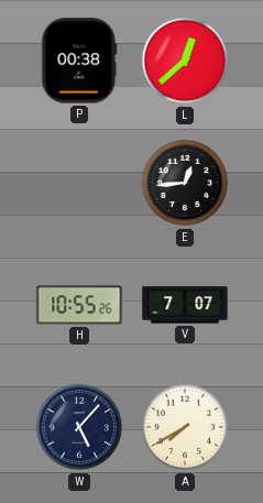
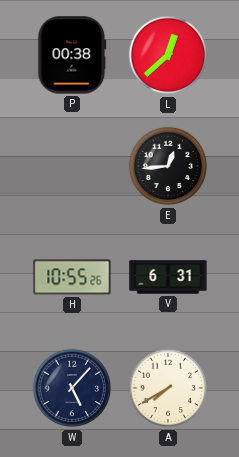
V: 7:07 -> 6:31
